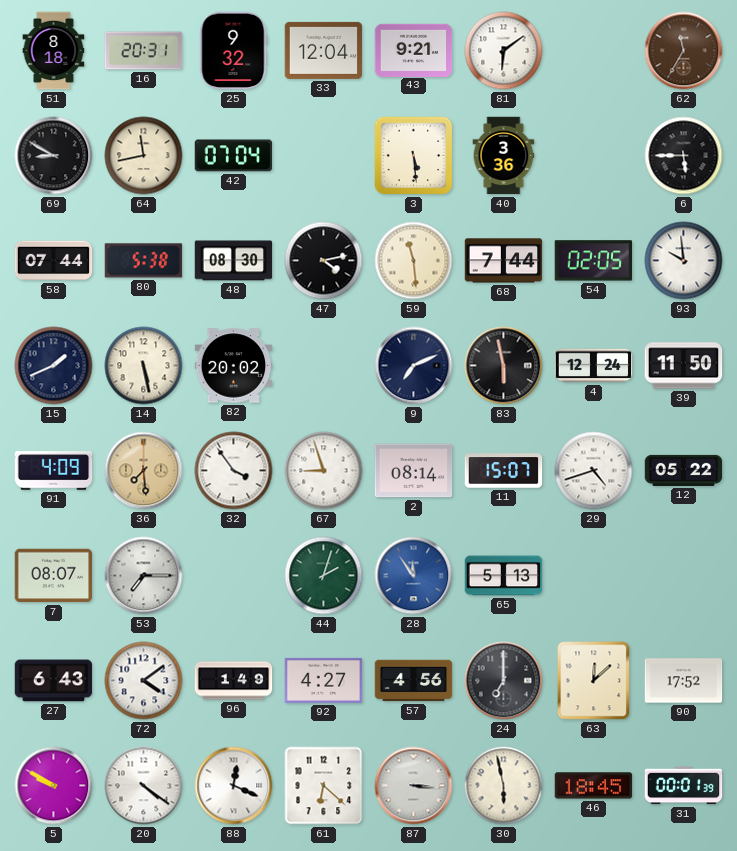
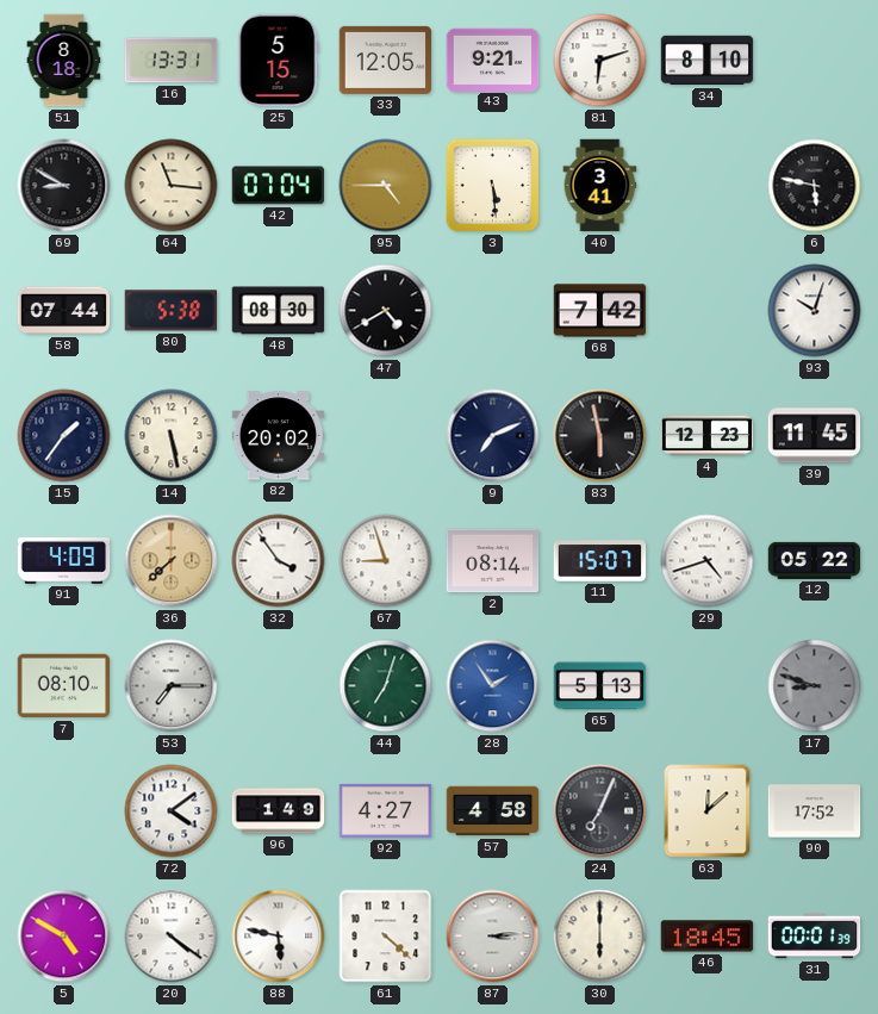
16: 20:31 -> 13:31
25: 9:32 -> 5:15
33: 12:04 -> 12:05
81: 6:09 -> 6:12
34: none -> 8:10
62: 11:35 -> none
64: 11:43 -> 11:16
95: none -> 4:45
40: 3:36 -> 3:41
6: 5:45 -> 5:47
47: 4:13 -> 4:40
59: 11:29 -> none
68: 7:44 -> 7:42
54: 02:05 -> none
93: 9:59 -> 10:03
15: 1:41 -> 1:36
4: 12:24 -> 12:23
39: 11:50 -> 11:45
36: 7:29 -> 7:38
7: 08:07 -> 08:10
44: 2:03 -> 7:03
28: 11:54 -> 1:54
17: none -> 8:48
27: 6:43 -> none
57: 4:56 -> 4:58
24: 7:00 -> 7:04
5: 9:50 -> 4:50
88: 12:19 -> 5:47
61: 6:22 -> 4:22
87: 3:16 -> 3:14
30: 5:58 -> 6:00
